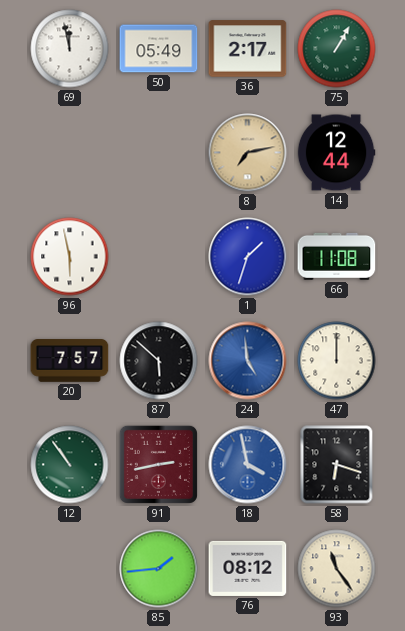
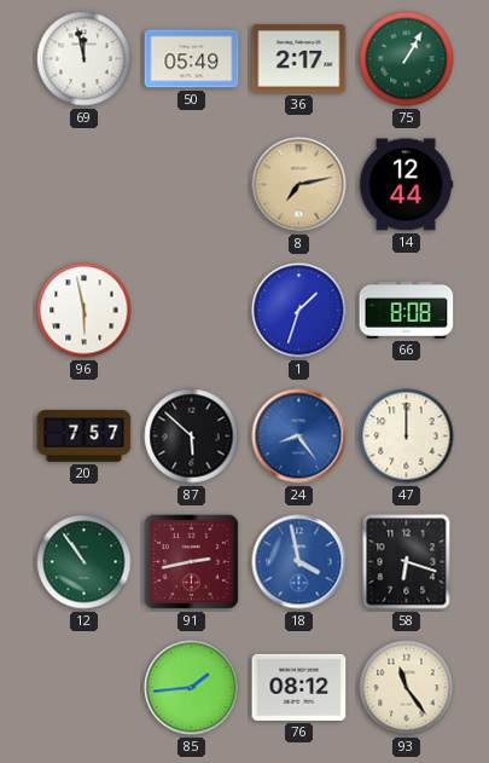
66: 11:08 -> 8:08
24: 4:59 -> 8:24
